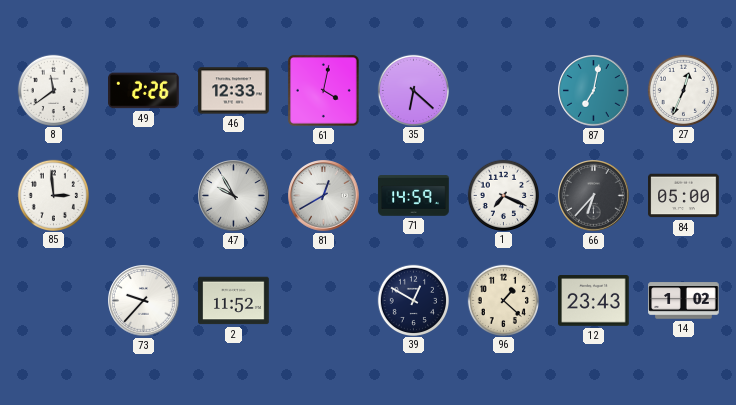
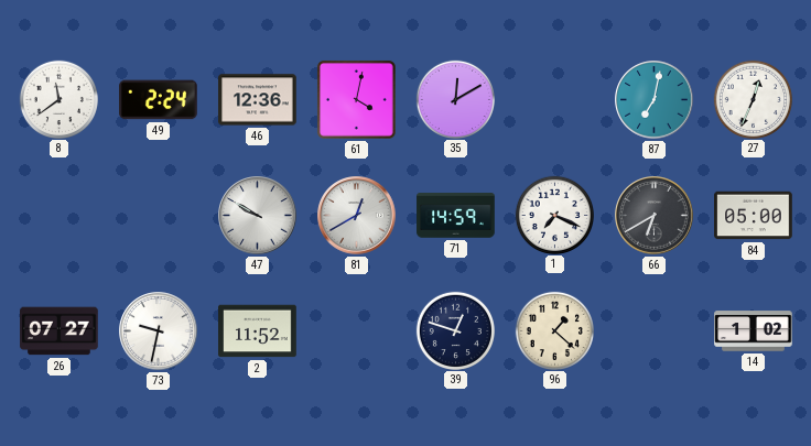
49: 2:26 -> 2:24
46: 12:33 -> 12:36
35: 6:22 -> 12:10
85: 2:59 -> none
47: 9:55 -> 9:50
66: 6:37 -> 6:40
26: none -> 07:27
73: 9:37 -> 9:32
39: 12:50 -> 12:48
12: 23:43 -> none
